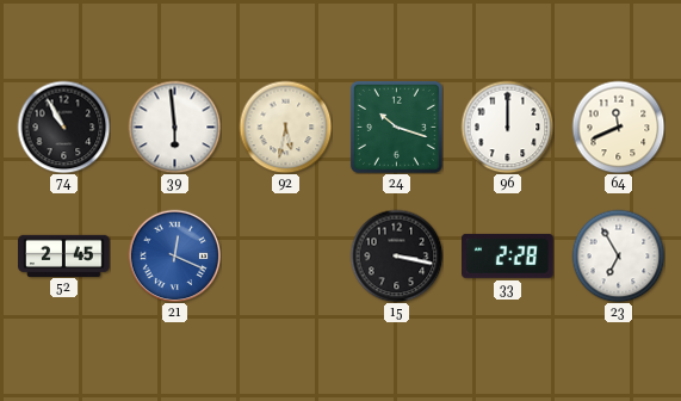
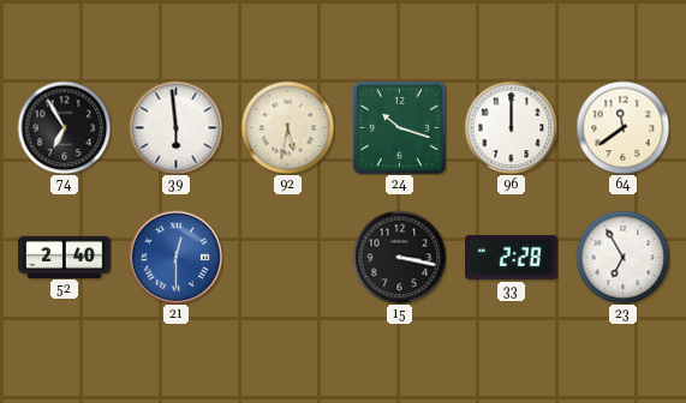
74: 10:55 -> 6:55
64: 11:41 -> 11:39
52: 2:45 -> 2:40
21: 12:19 -> 12:30
